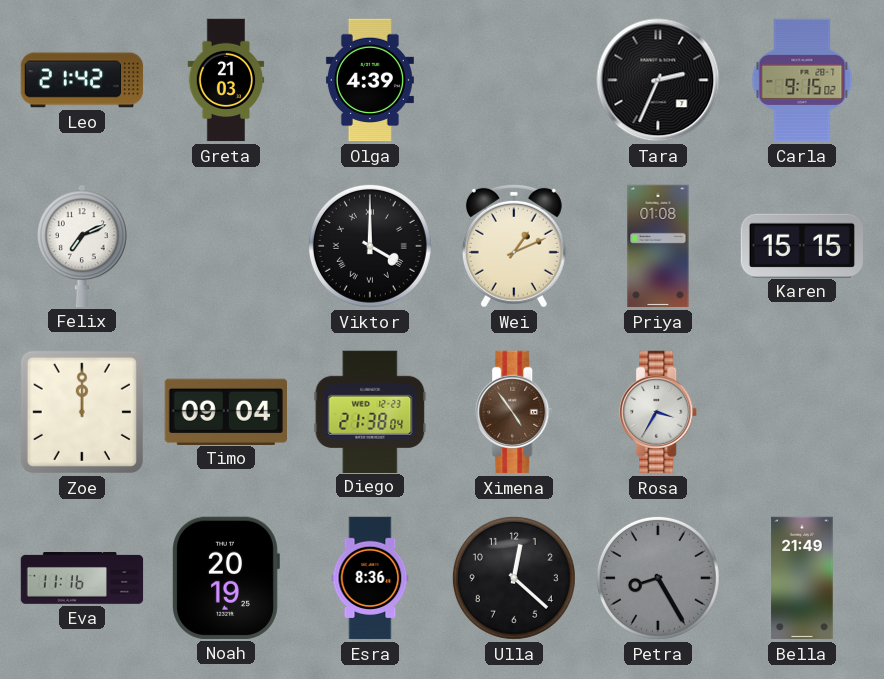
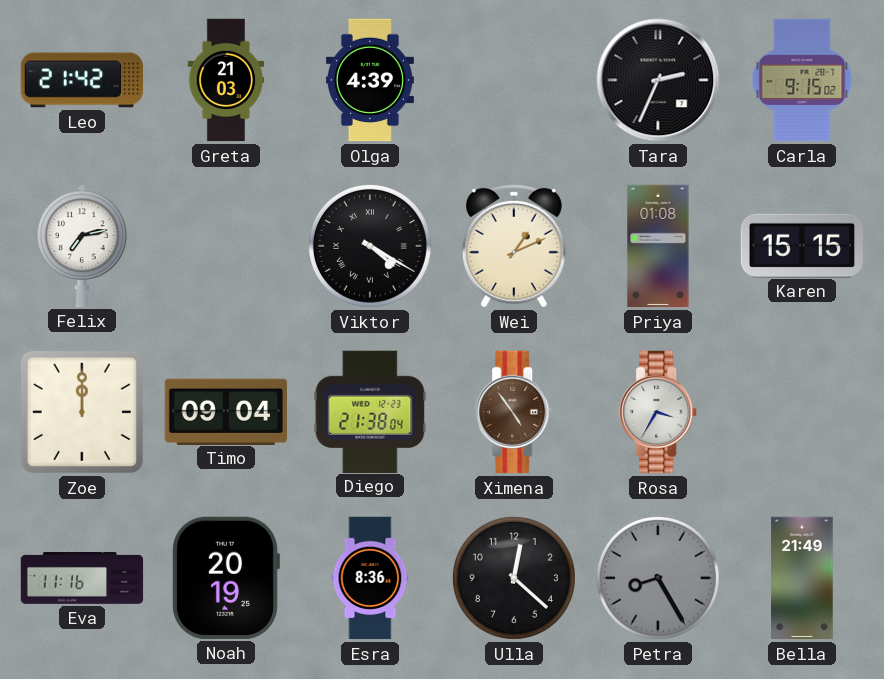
Felix: 7:11 -> 7:13
Viktor: 4:00 -> 4:20
